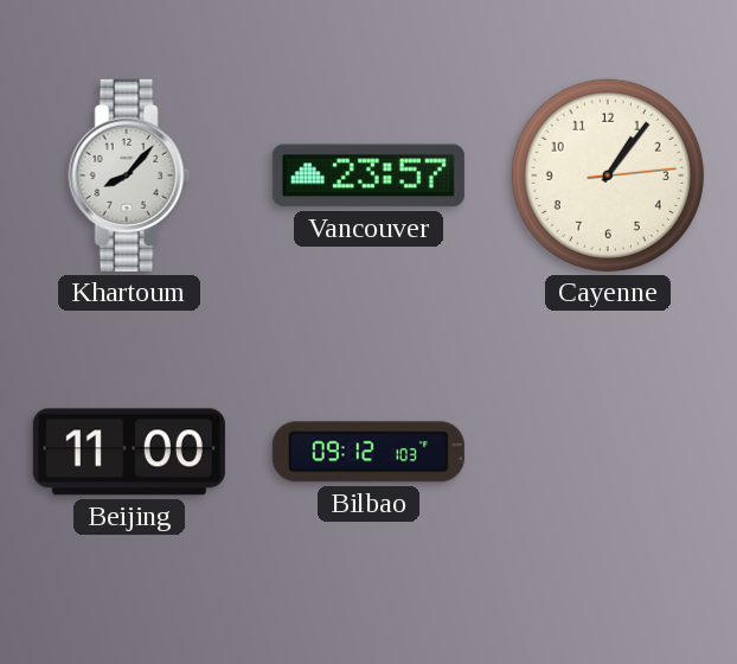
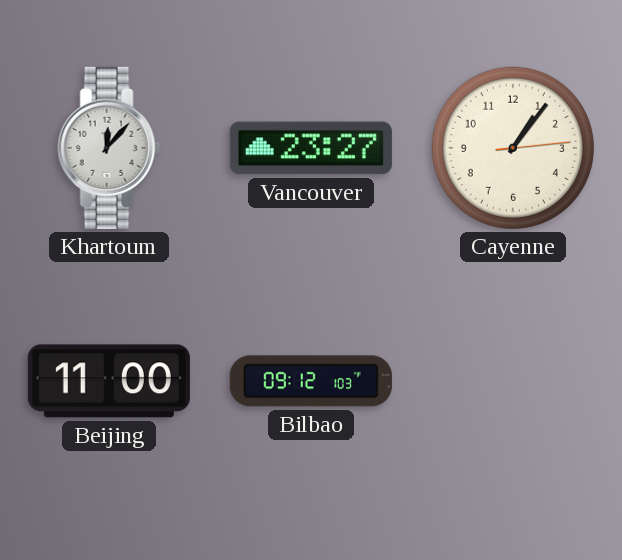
Khartoum: 8:07 -> 12:07
Vancouver: 23:57 -> 23:27
